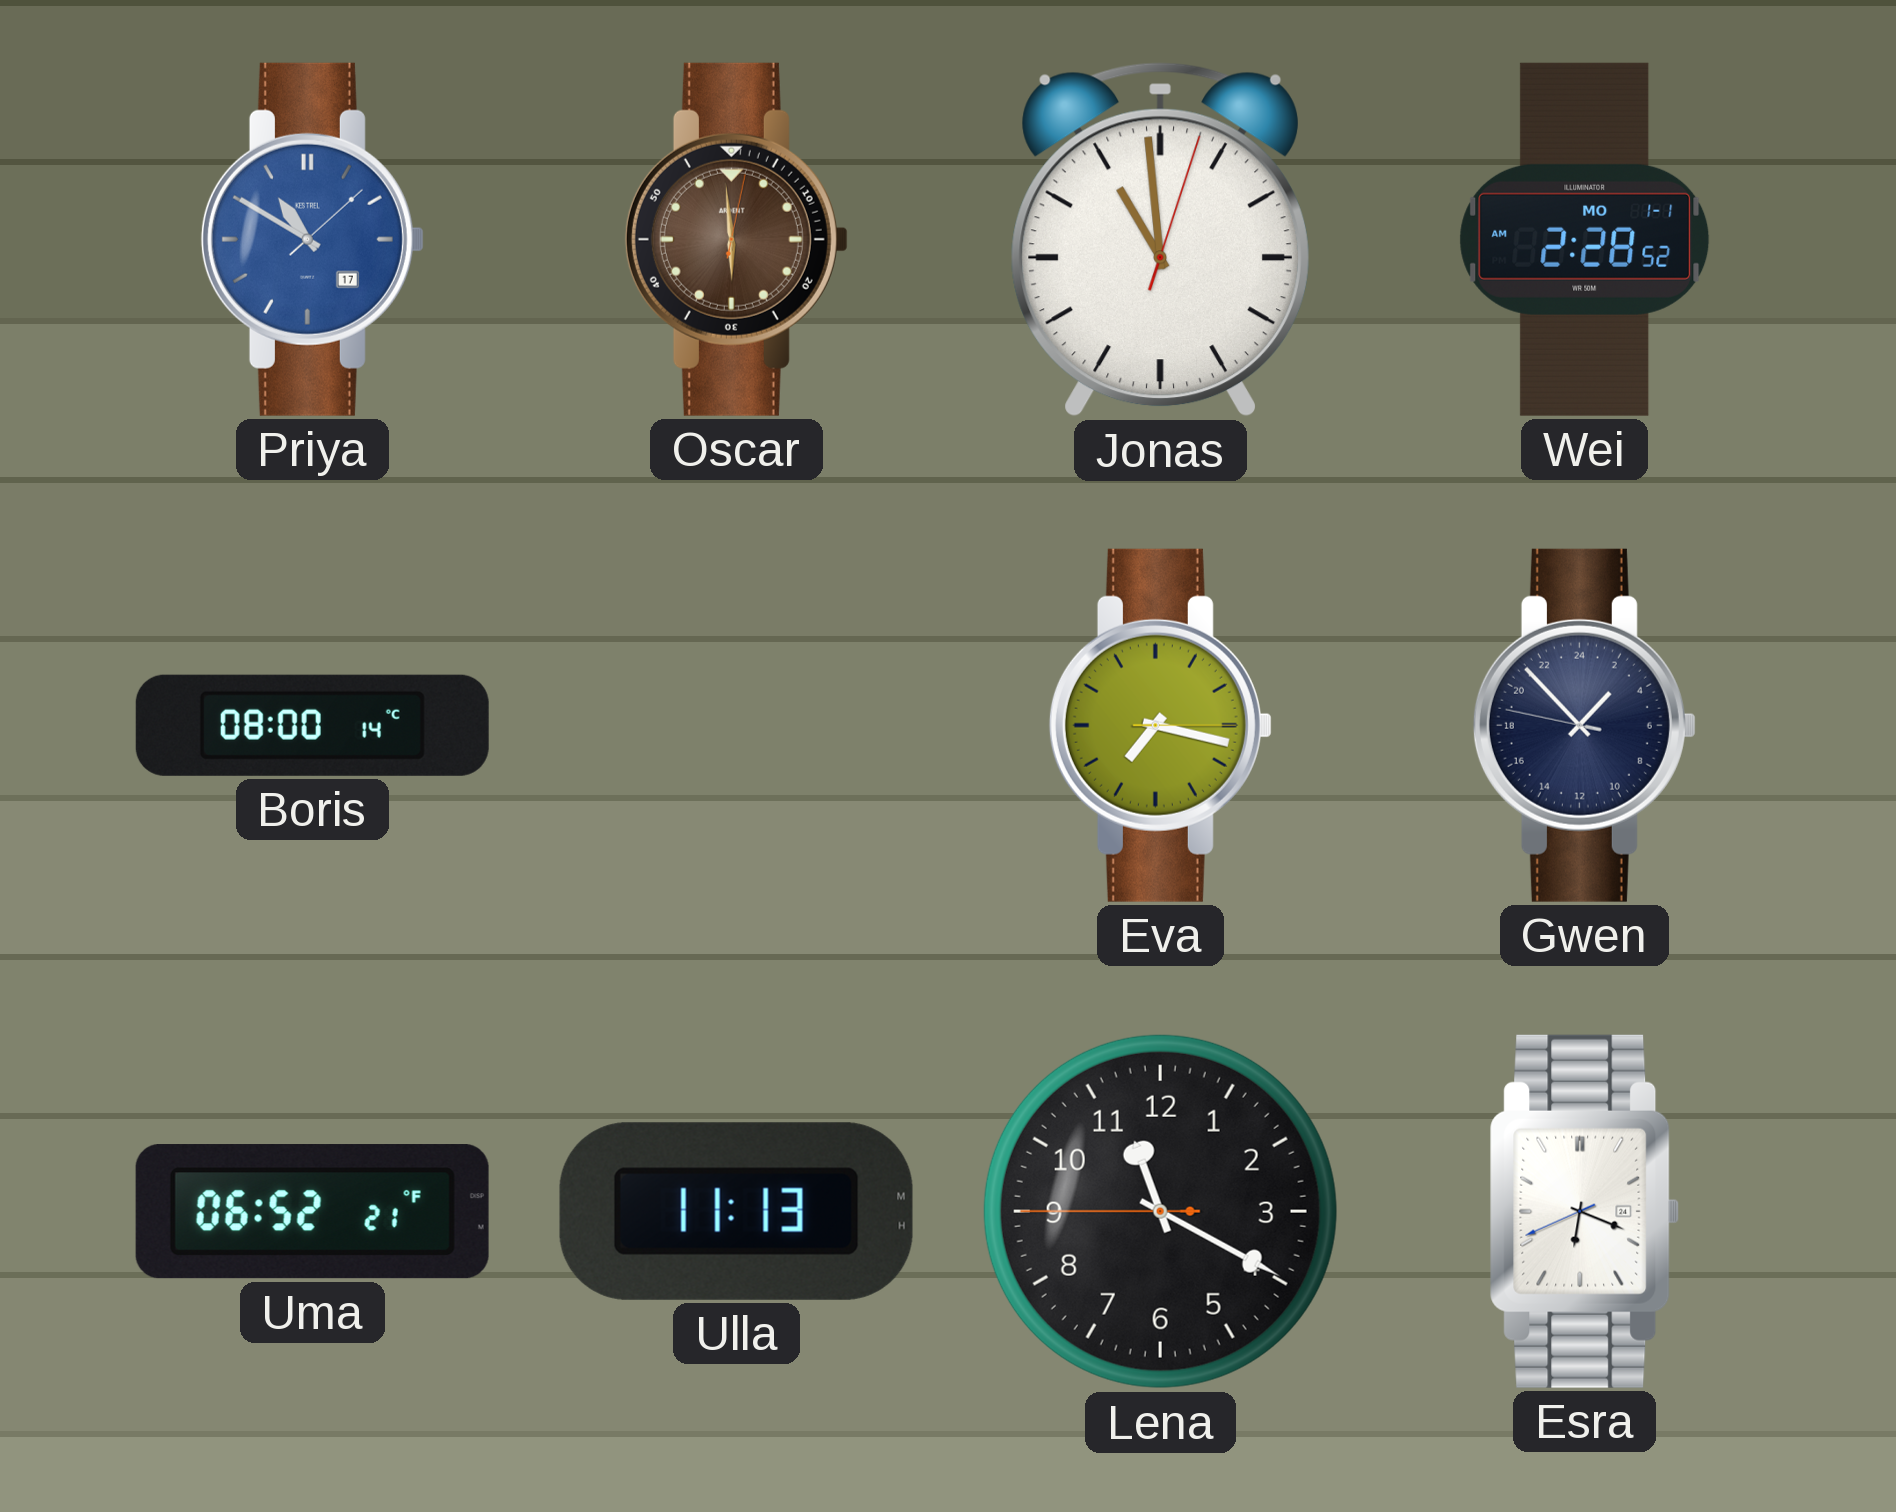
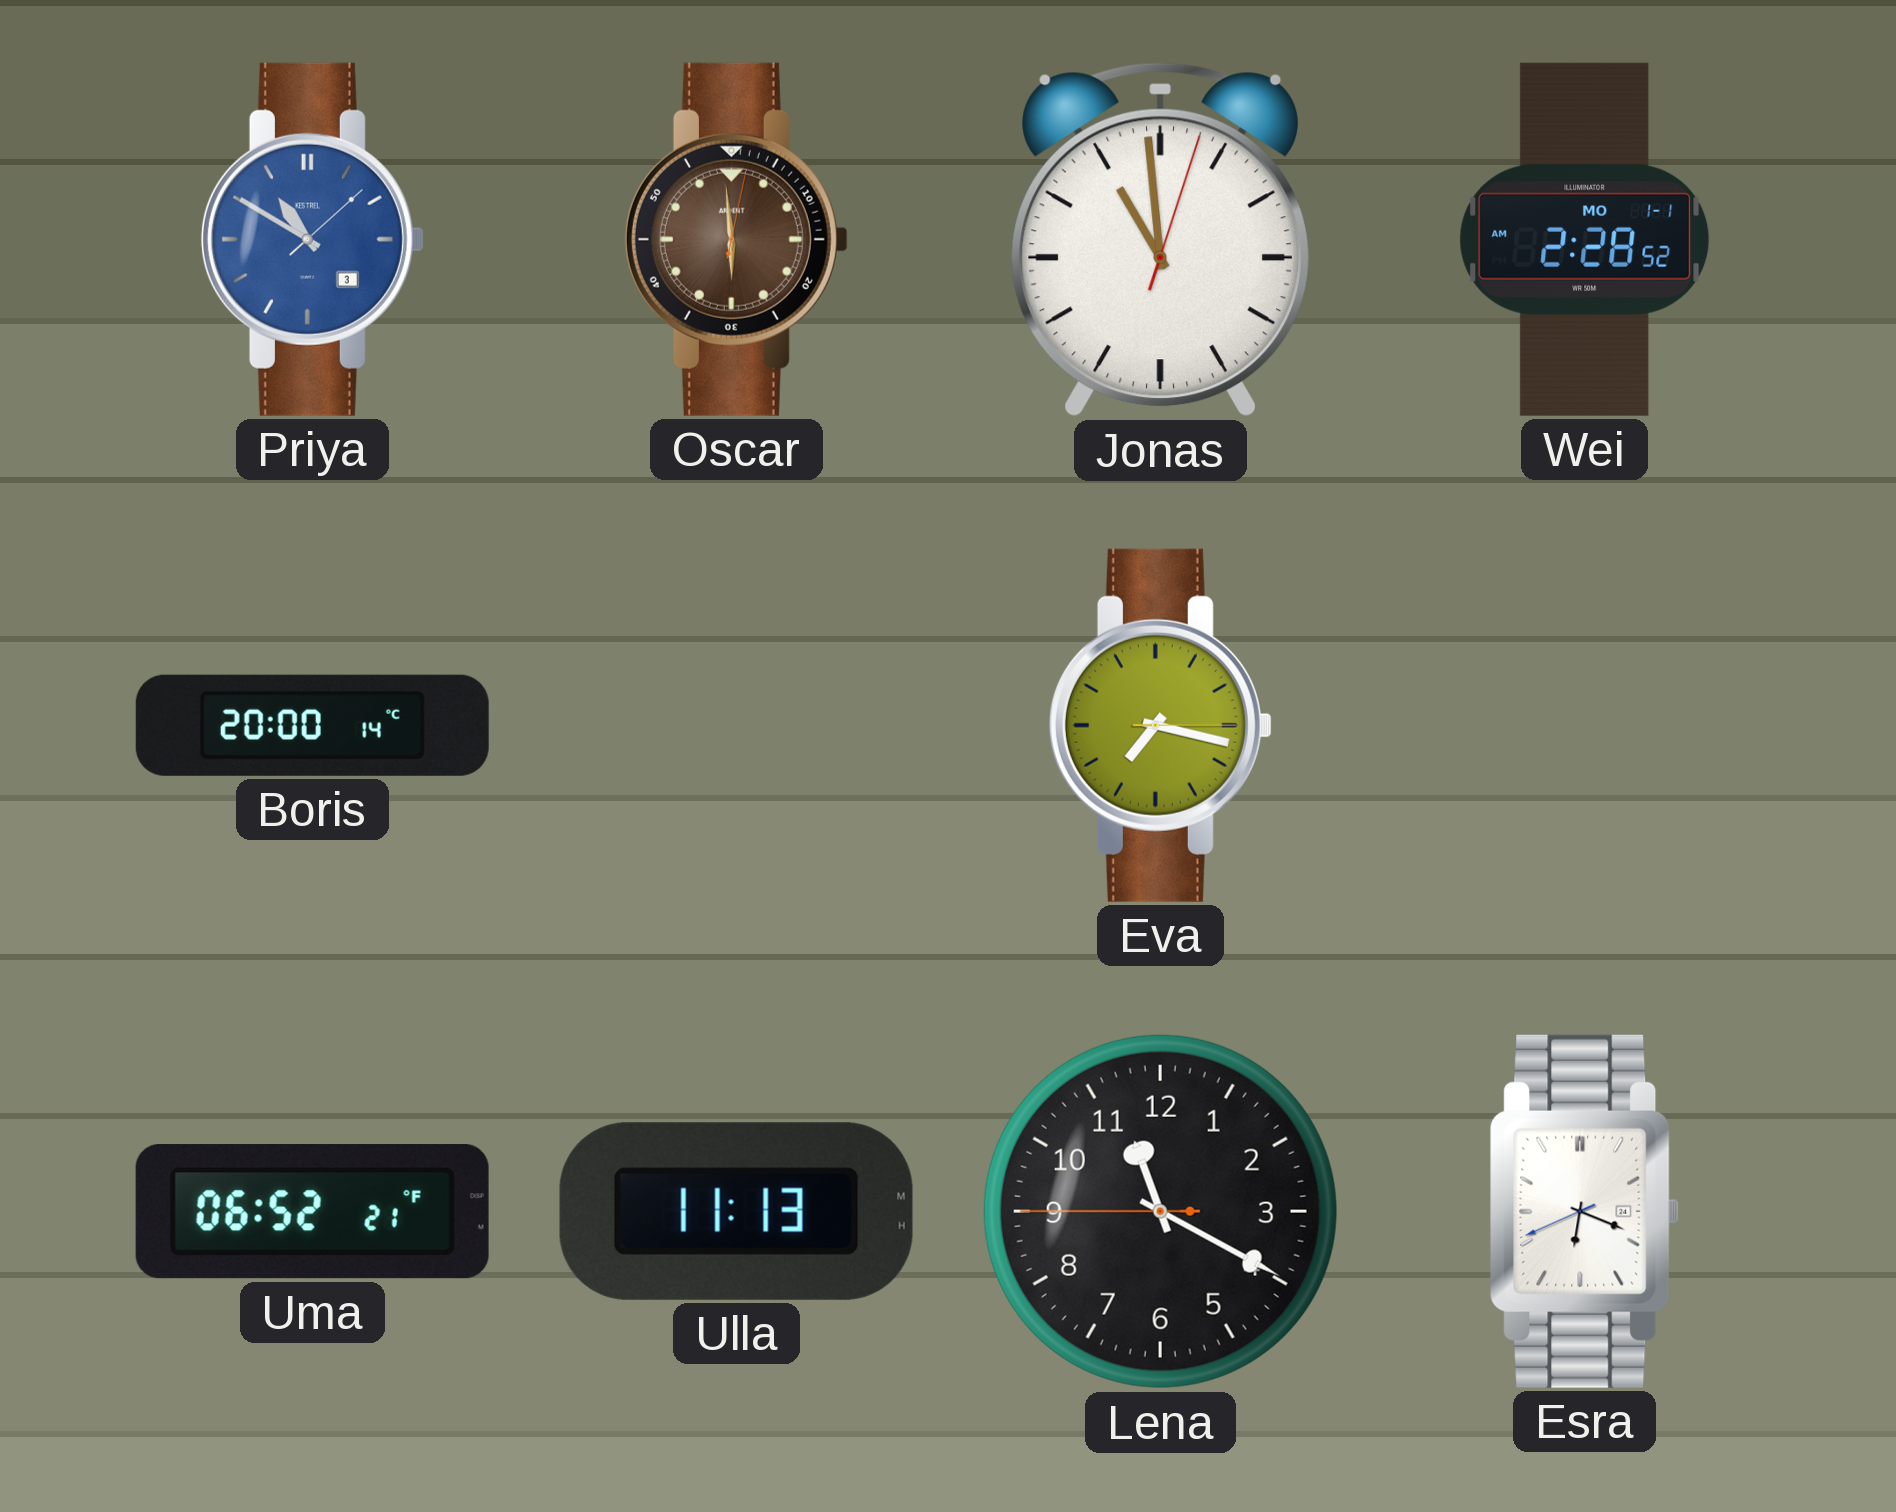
Priya date: 17 -> 3
Boris: 08:00 -> 20:00
Gwen: 2:52 -> none
